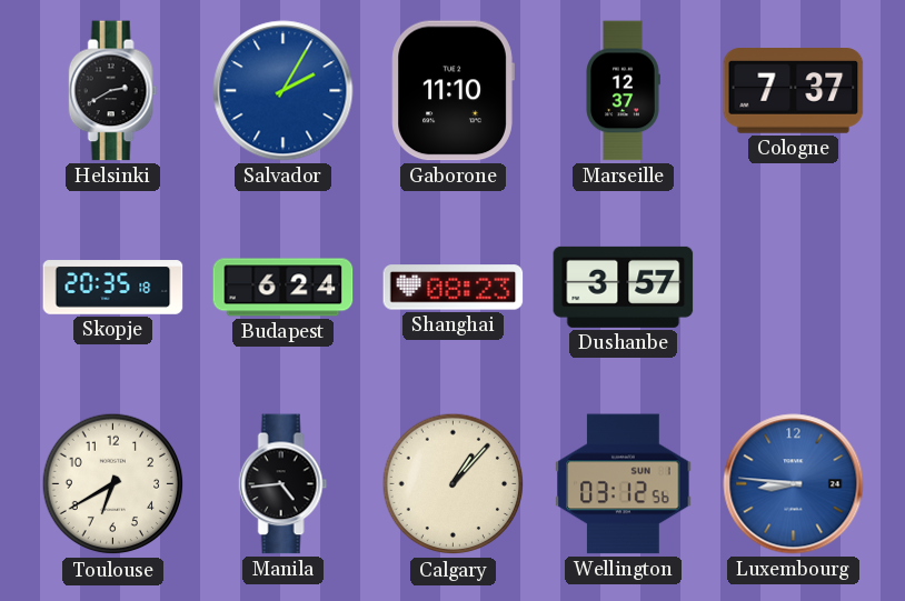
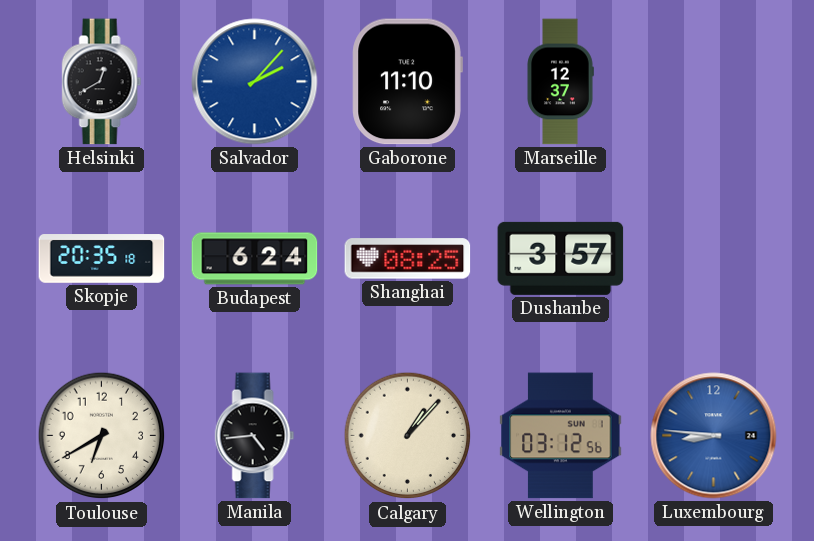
Helsinki: 2:40 -> 12:40
Salvador: 2:05 -> 2:07
Cologne: 7:37 -> none
Shanghai: 08:23 -> 08:25
